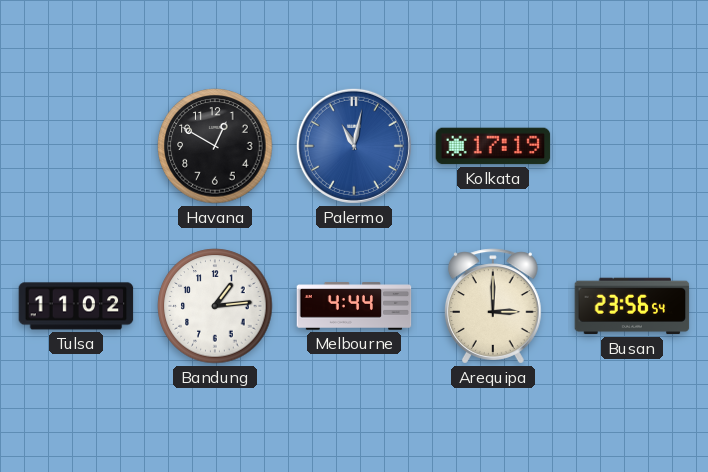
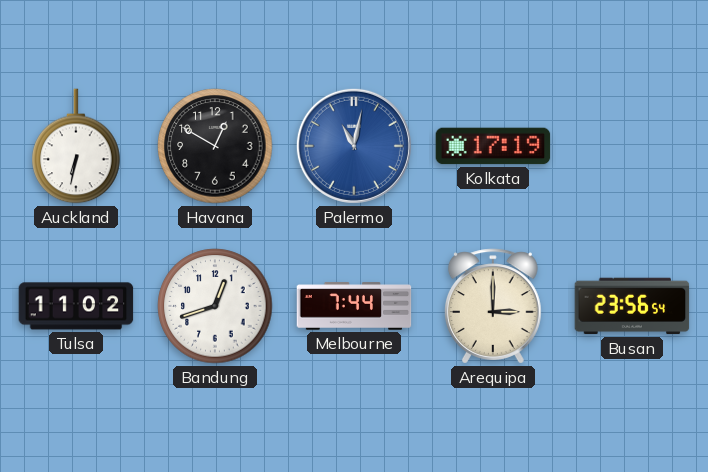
Auckland: none -> 6:32
Bandung: 1:14 -> 12:42
Melbourne: 4:44 -> 7:44
